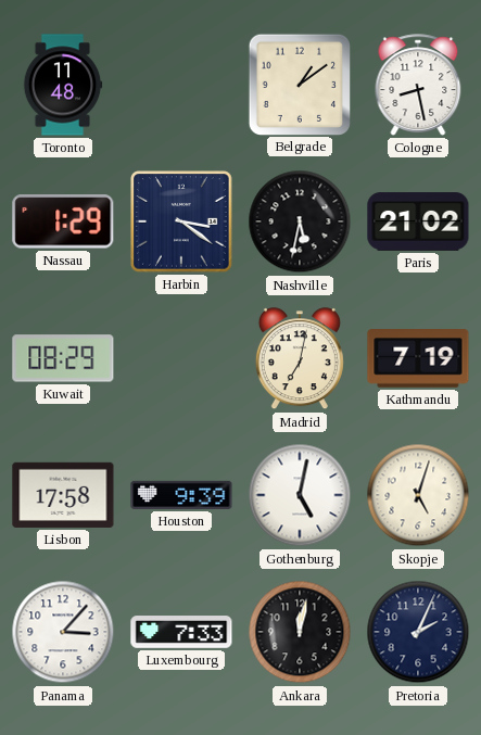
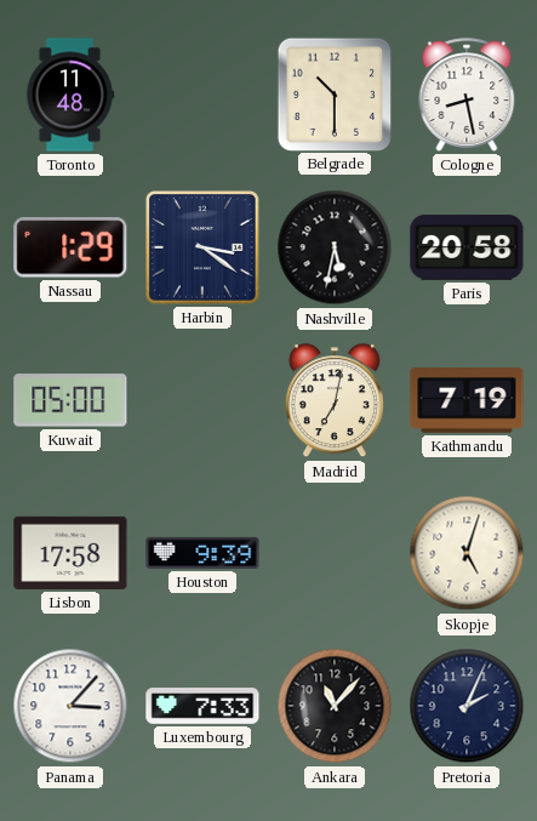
Belgrade: 1:09 -> 10:30
Paris: 21:02 -> 20:58
Kuwait: 08:29 -> 05:00
Gothenburg: 5:02 -> none
Ankara: 12:02 -> 11:07
